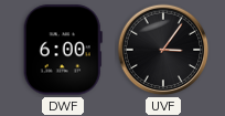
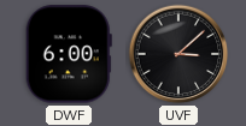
UVF: 3:06 -> 3:08
